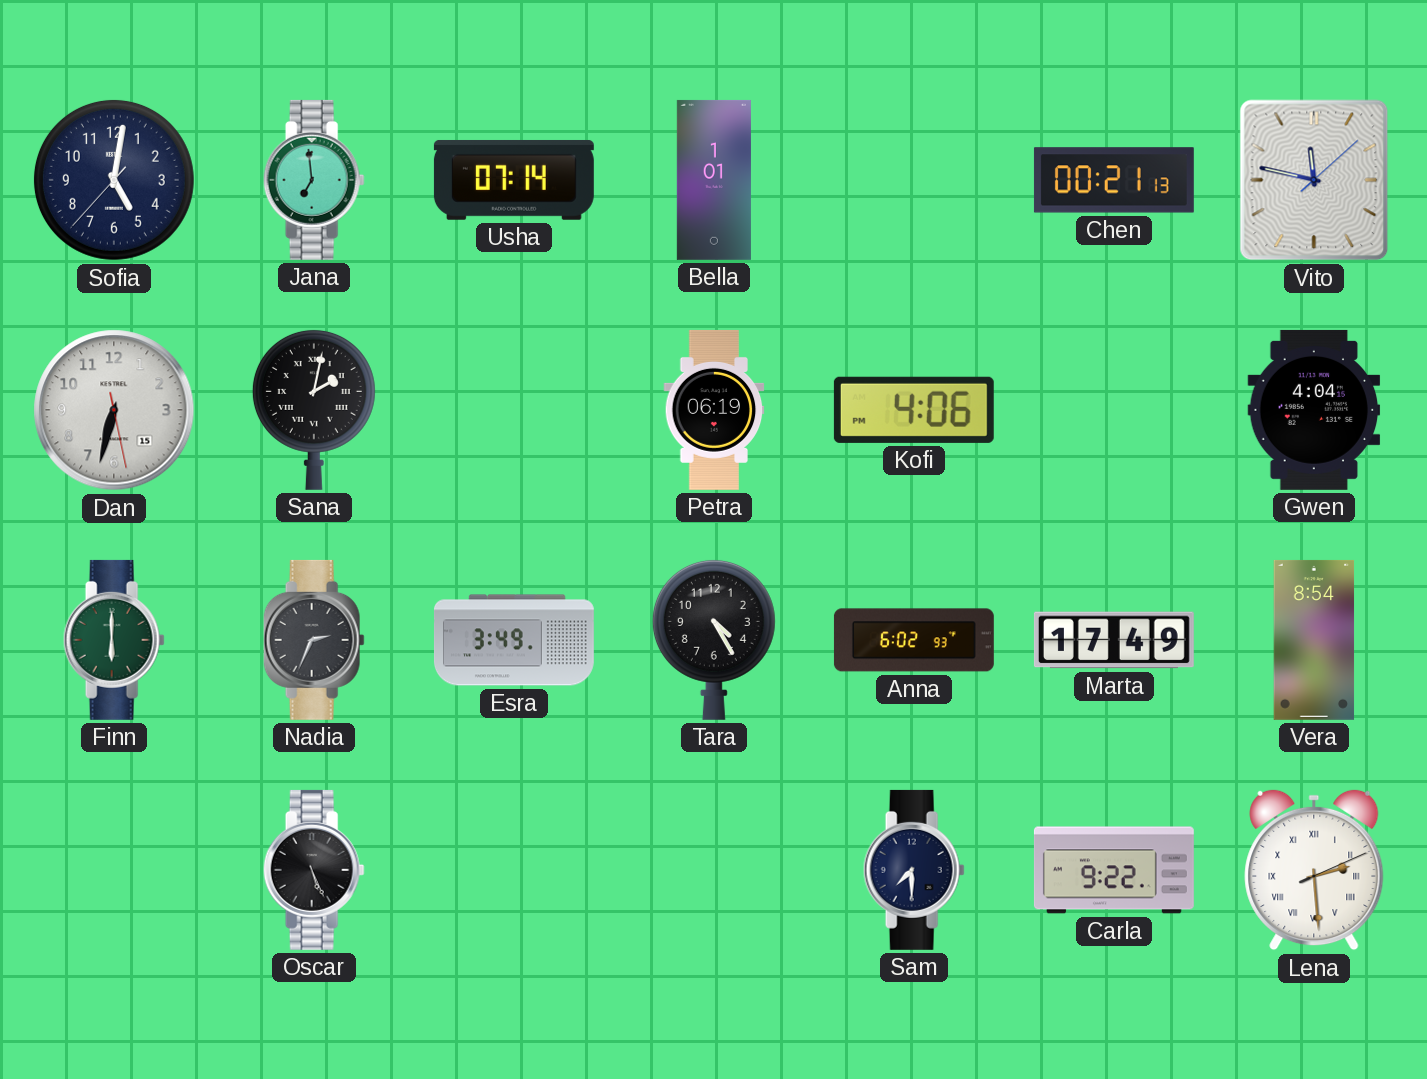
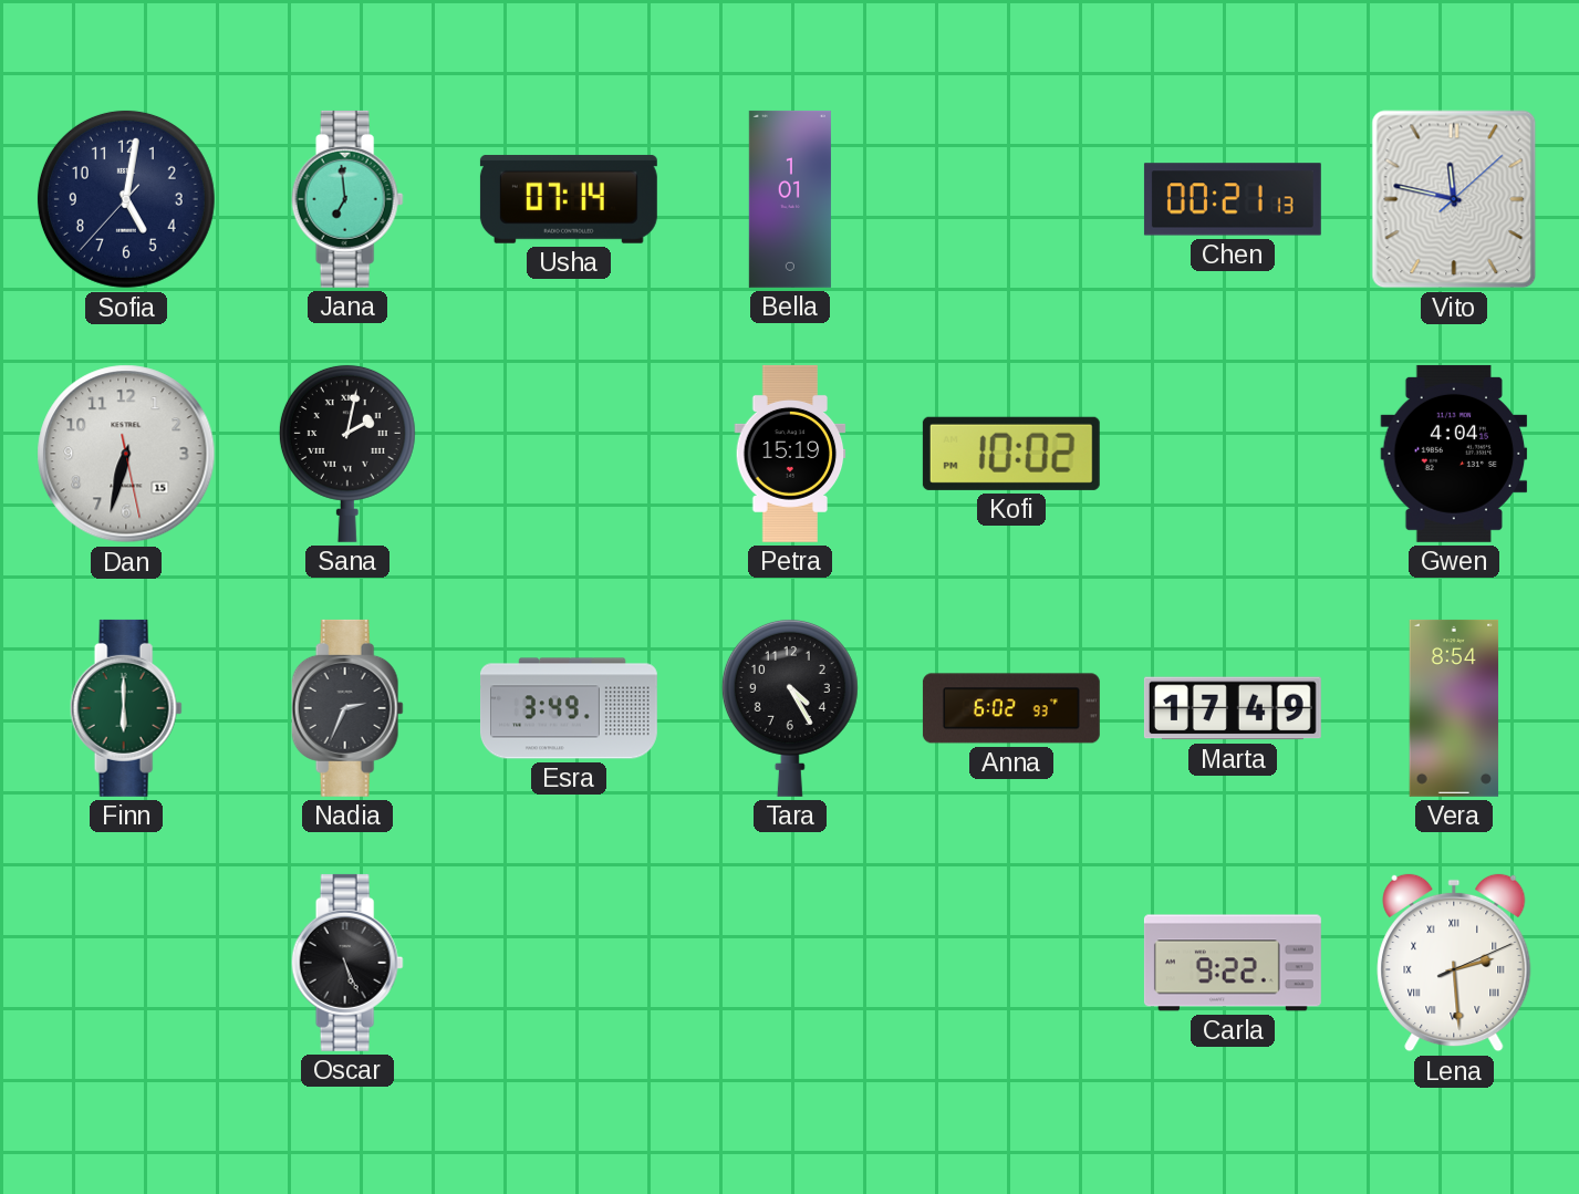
Petra: 06:19 -> 15:19
Kofi: 4:06 -> 10:02
Sam: 7:30 -> none
